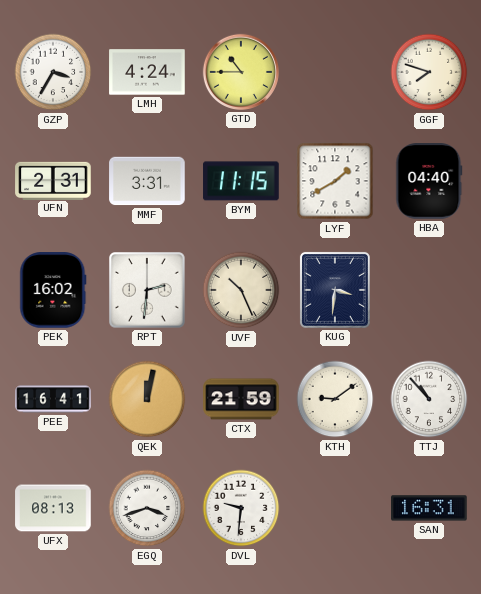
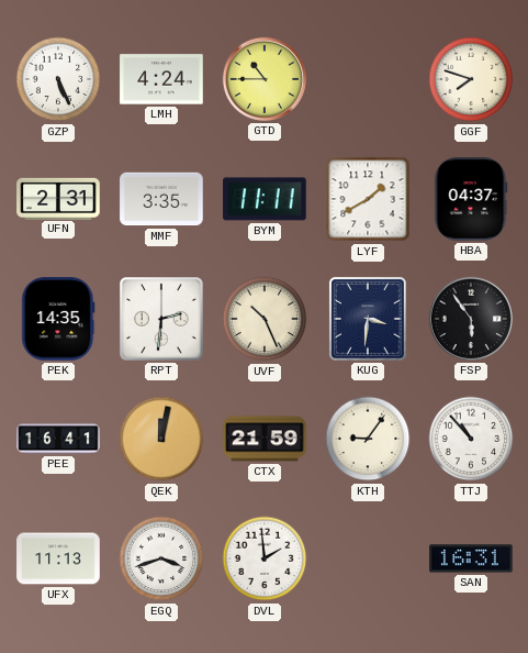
GZP: 3:35 -> 5:26
MMF: 3:31 -> 3:35
BYM: 11:15 -> 11:11
HBA: 04:40 -> 04:37
PEK: 16:02 -> 14:35
FSP: none -> 5:54
KTH: 9:09 -> 9:06
UFX: 08:13 -> 11:13
DVL: 9:31 -> 1:59
